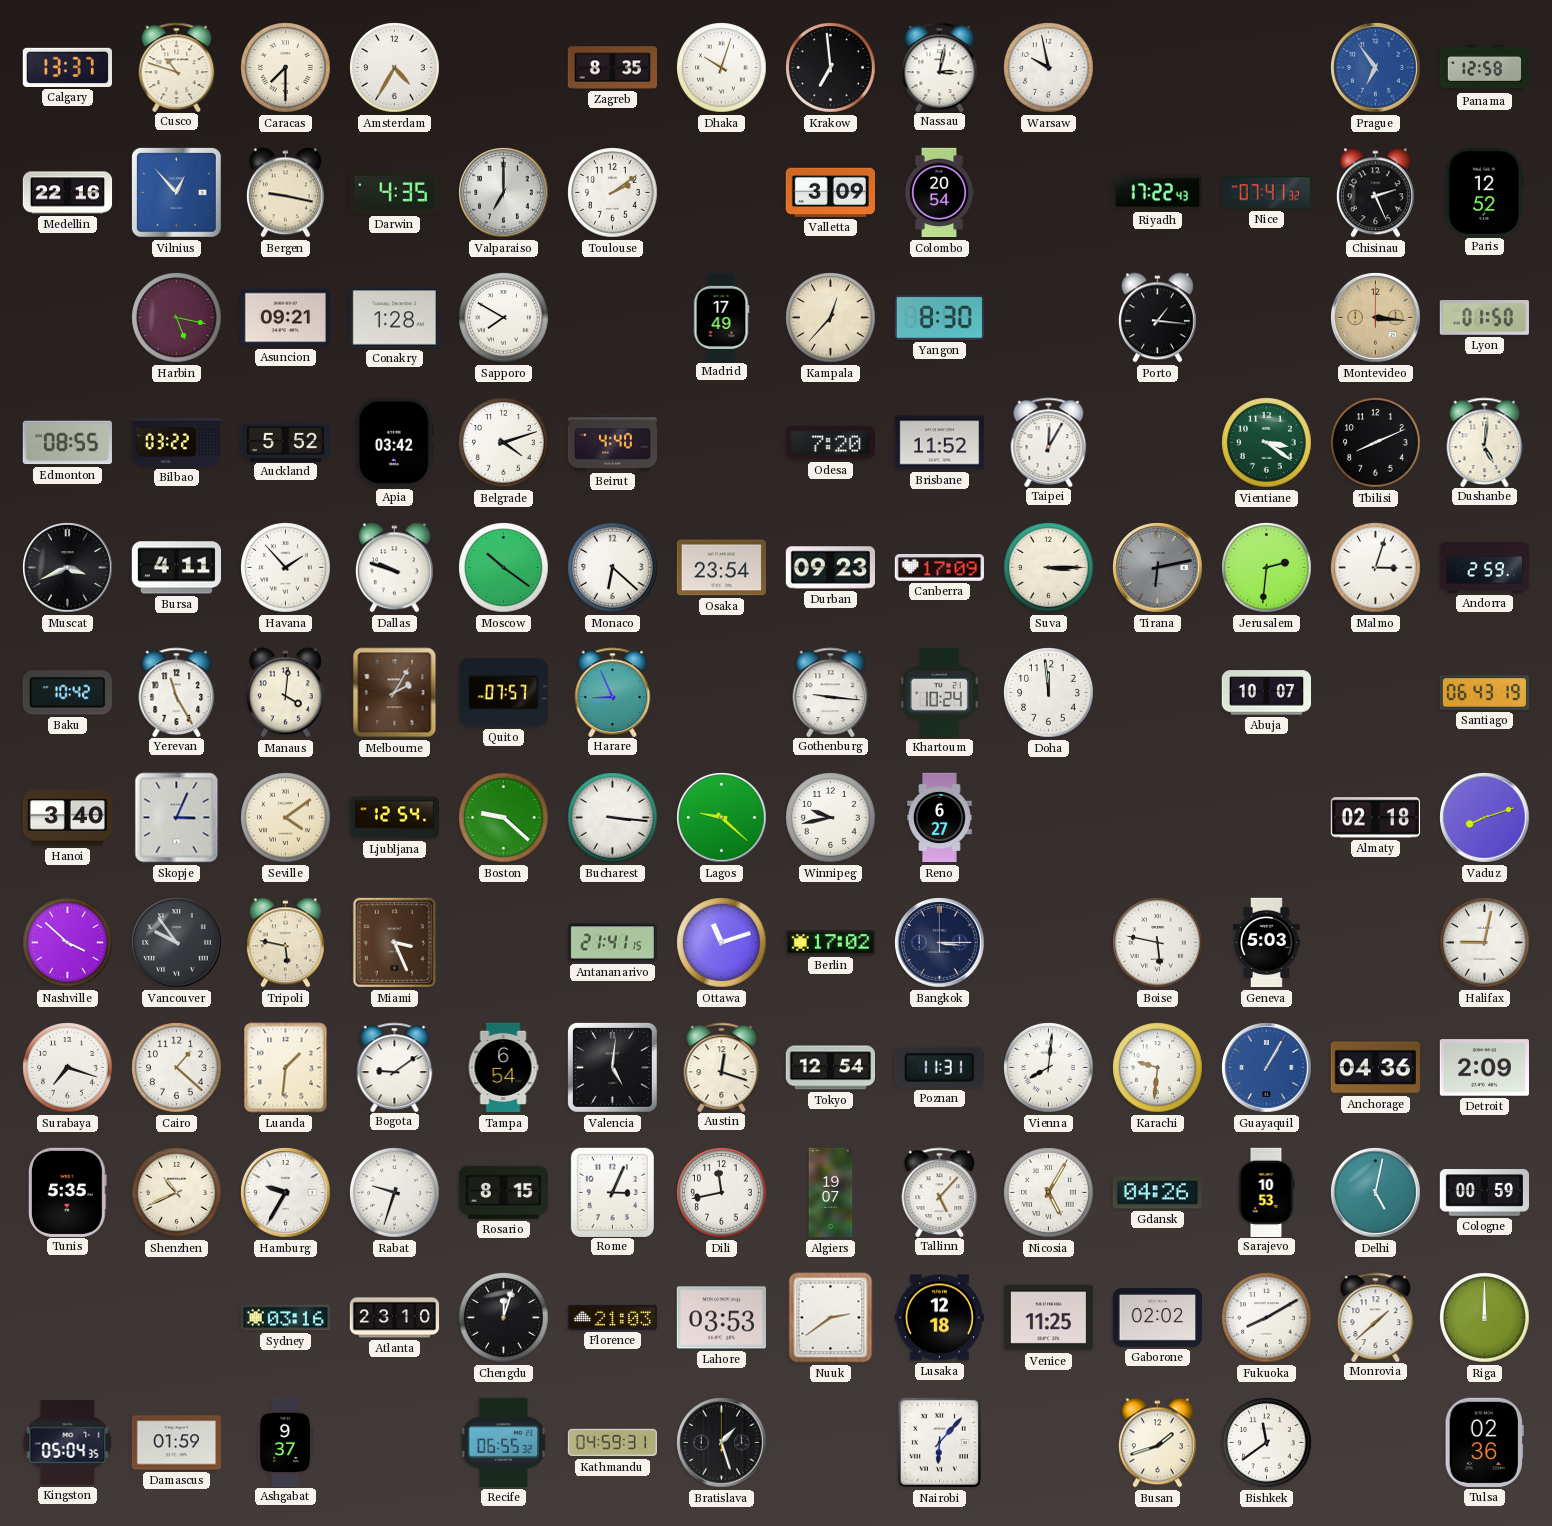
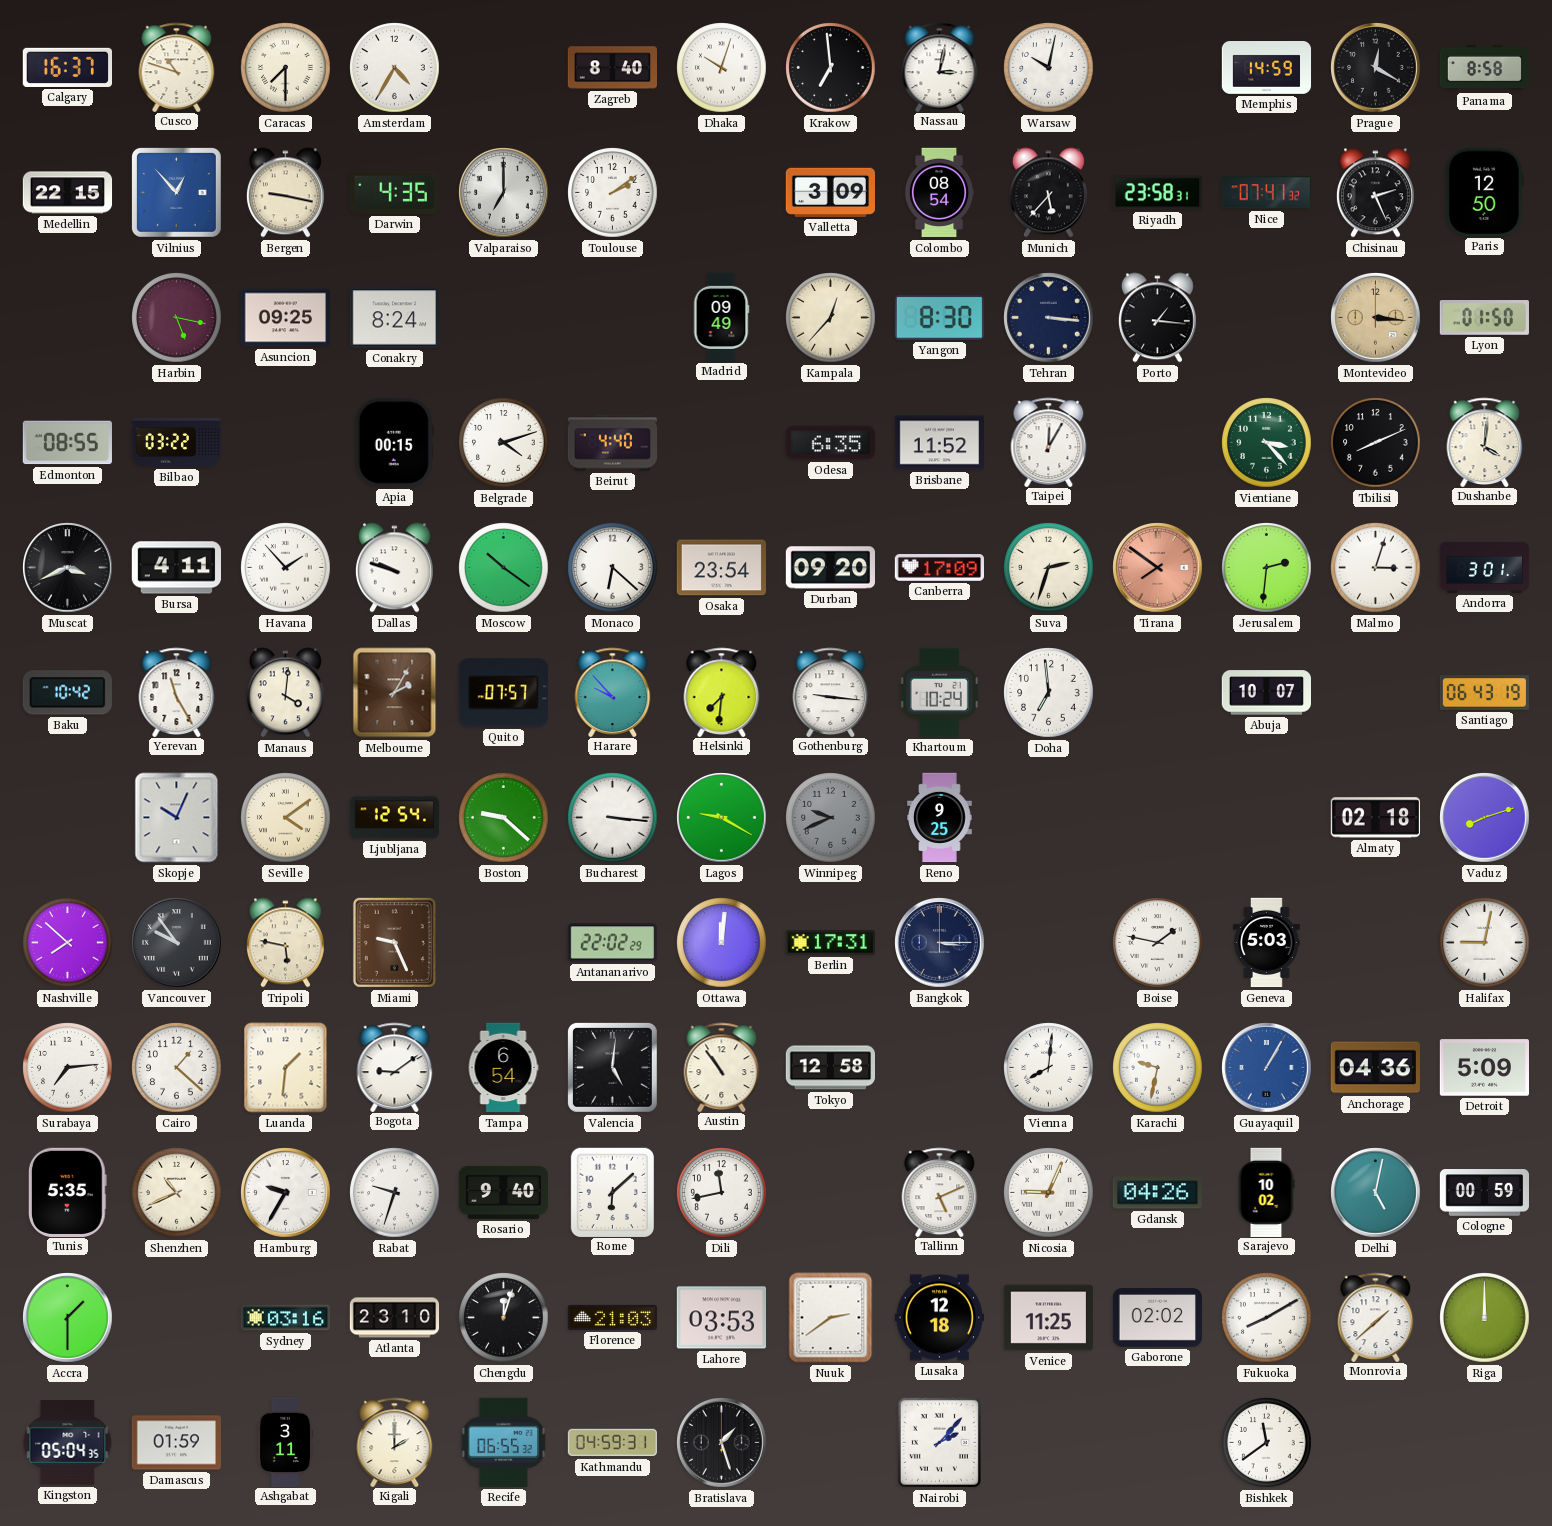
Calgary: 13:37 -> 16:37
Zagreb: 8:35 -> 8:40
Warsaw: 9:58 -> 10:02
Memphis: none -> 14:59
Prague: 6:54 -> 12:20
Prague dial: blue -> black
Panama: 12:58 -> 8:58
Medellin: 22:16 -> 22:15
Colombo: 20:54 -> 08:54
Munich: none -> 5:37
Riyadh: 17:22 -> 23:58
Paris: 12:52 -> 12:50
Asuncion: 09:21 -> 09:25
Conakry: 1:28 -> 8:24
Sapporo: 7:50 -> none
Madrid: 17:49 -> 09:49
Tehran: none -> 3:16
Auckland: 5:52 -> none
Apia: 03:42 -> 00:15
Odesa: 7:20 -> 6:35
Vientiane: 3:21 -> 3:23
Dushanbe: 5:01 -> 4:01
Durban: 09:23 -> 09:20
Suva: 3:15 -> 2:33
Tirana: 6:13 -> 7:51
Tirana dial: grey -> salmon
Andorra: 2:59 -> 3:01
Harare: 8:56 -> 9:53
Helsinki: none -> 7:31
Doha: 11:59 -> 6:59
Hanoi: 3:40 -> none
Skopje: 3:04 -> 10:04
Lagos: 9:22 -> 9:20
Winnipeg: 9:43 -> 9:41
Winnipeg dial: white -> grey
Reno: 6:27 -> 9:25
Nashville: 3:52 -> 7:52
Miami: 3:26 -> 9:26
Antananarivo: 21:41 -> 22:02
Ottawa: 11:12 -> 12:01
Berlin: 17:02 -> 17:31
Boise: 5:47 -> 1:47
Surabaya: 7:18 -> 7:14
Austin: 12:18 -> 10:54
Tokyo: 12:54 -> 12:58
Poznan: 11:31 -> none
Karachi: 9:31 -> 9:32
Detroit: 2:09 -> 5:09
Rosario: 8:15 -> 9:40
Rome: 3:04 -> 6:08
Algiers: 19:07 -> none
Tallinn: 5:07 -> 5:11
Nicosia: 5:05 -> 9:04
Sarajevo: 10:53 -> 10:02
Accra: none -> 1:30
Ashgabat: 9:37 -> 3:11
Kigali: none -> 2:00
Nairobi: 6:07 -> 2:07
Busan: 1:42 -> none
Tulsa: 02:36 -> none
